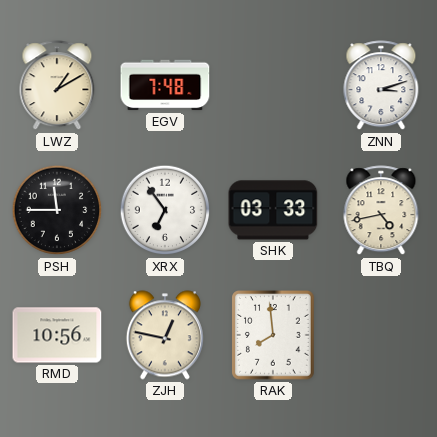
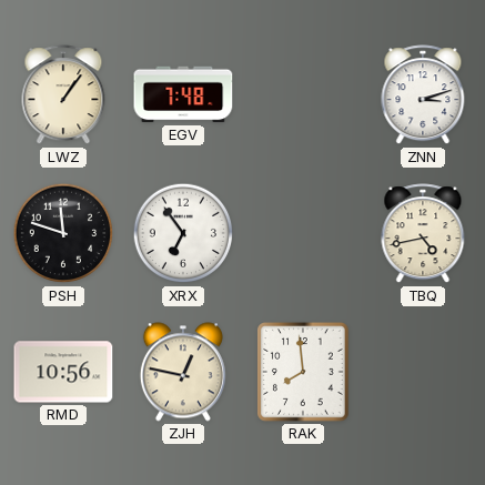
LWZ: 1:10 -> 1:06
PSH: 11:45 -> 11:48
SHK: 03:33 -> none
